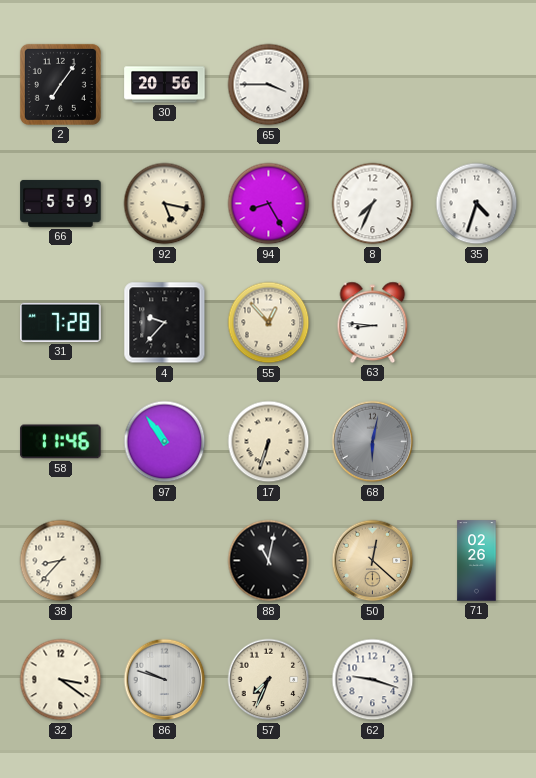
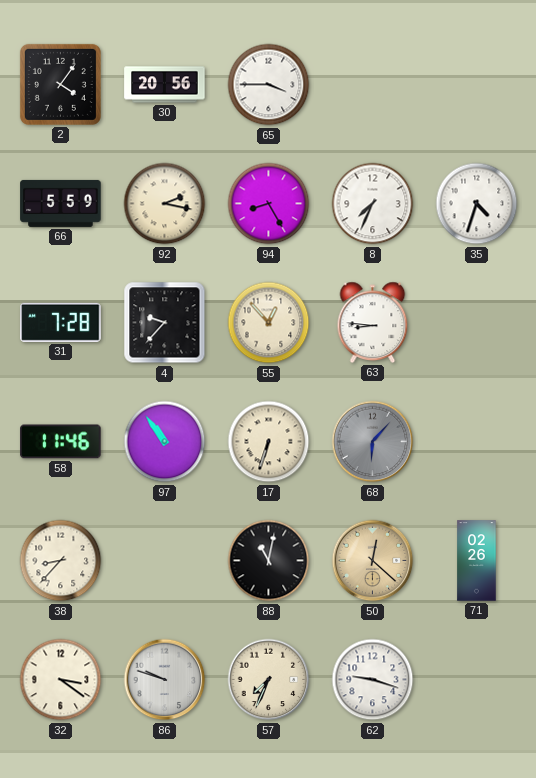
2: 7:06 -> 4:06
92: 5:17 -> 2:17
68: 6:02 -> 6:07
